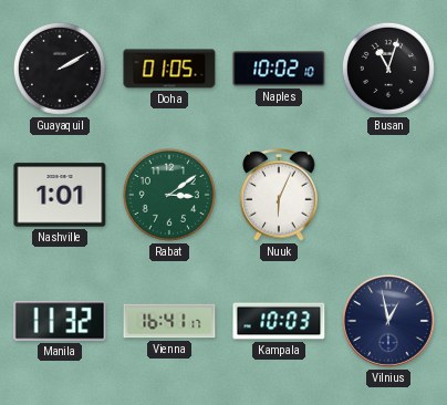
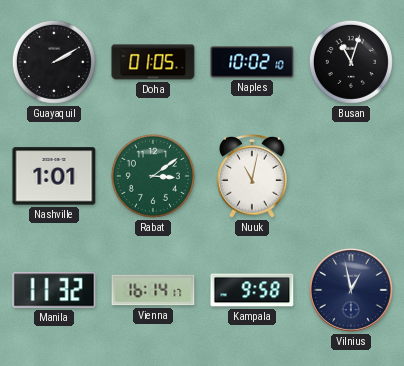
Nuuk: 6:04 -> 11:02
Vienna: 16:41 -> 16:14
Kampala: 10:03 -> 9:58
